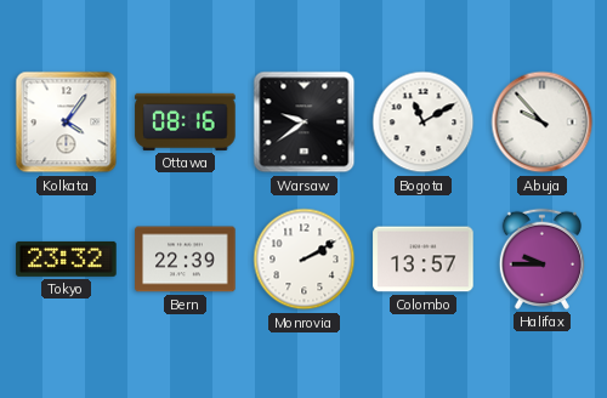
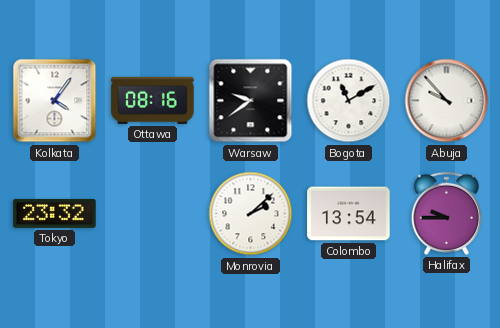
Bern: 22:39 -> none
Monrovia: 2:10 -> 2:08
Colombo: 13:57 -> 13:54
